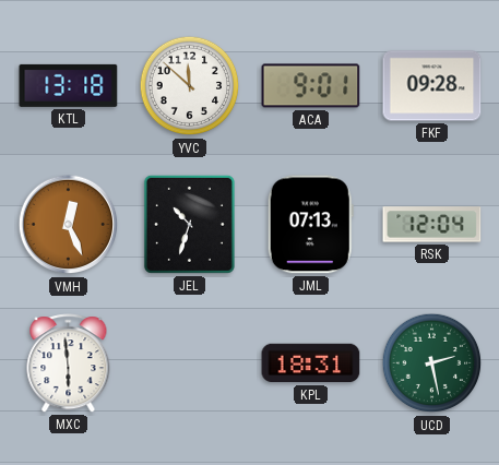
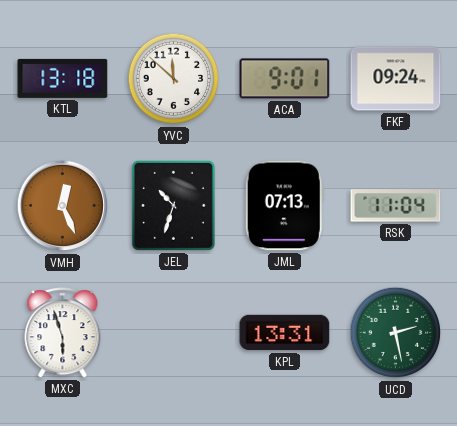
FKF: 09:28 -> 09:24
RSK: 12:04 -> 11:04
MXC: 5:59 -> 5:57
KPL: 18:31 -> 13:31
